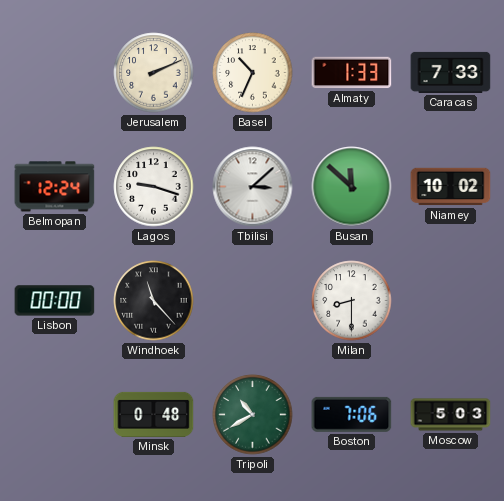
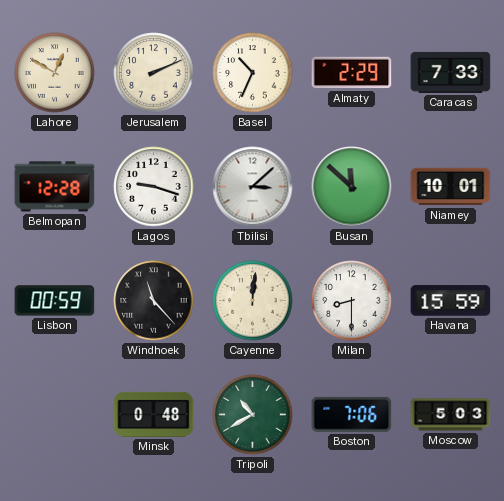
Lahore: none -> 12:50
Almaty: 1:33 -> 2:29
Belmopan: 12:24 -> 12:28
Niamey: 10:02 -> 10:01
Lisbon: 00:00 -> 00:59
Cayenne: none -> 12:01
Havana: none -> 15:59
